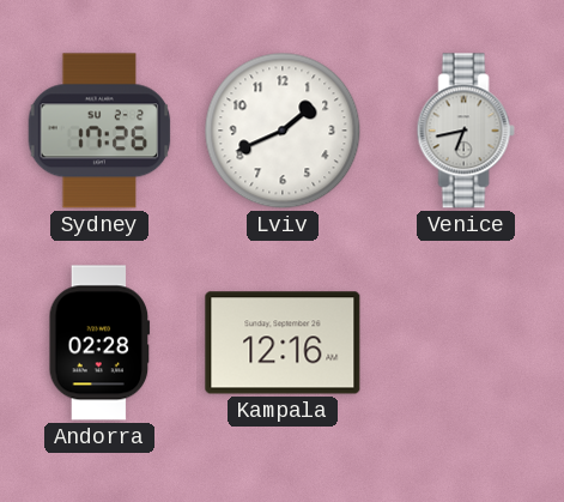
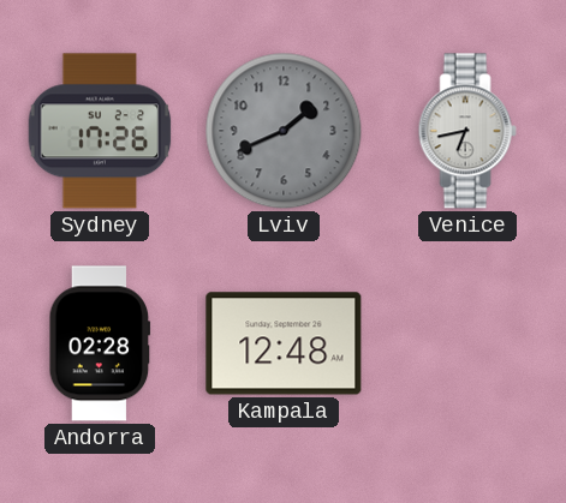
Lviv dial: white -> grey
Kampala: 12:16 -> 12:48
